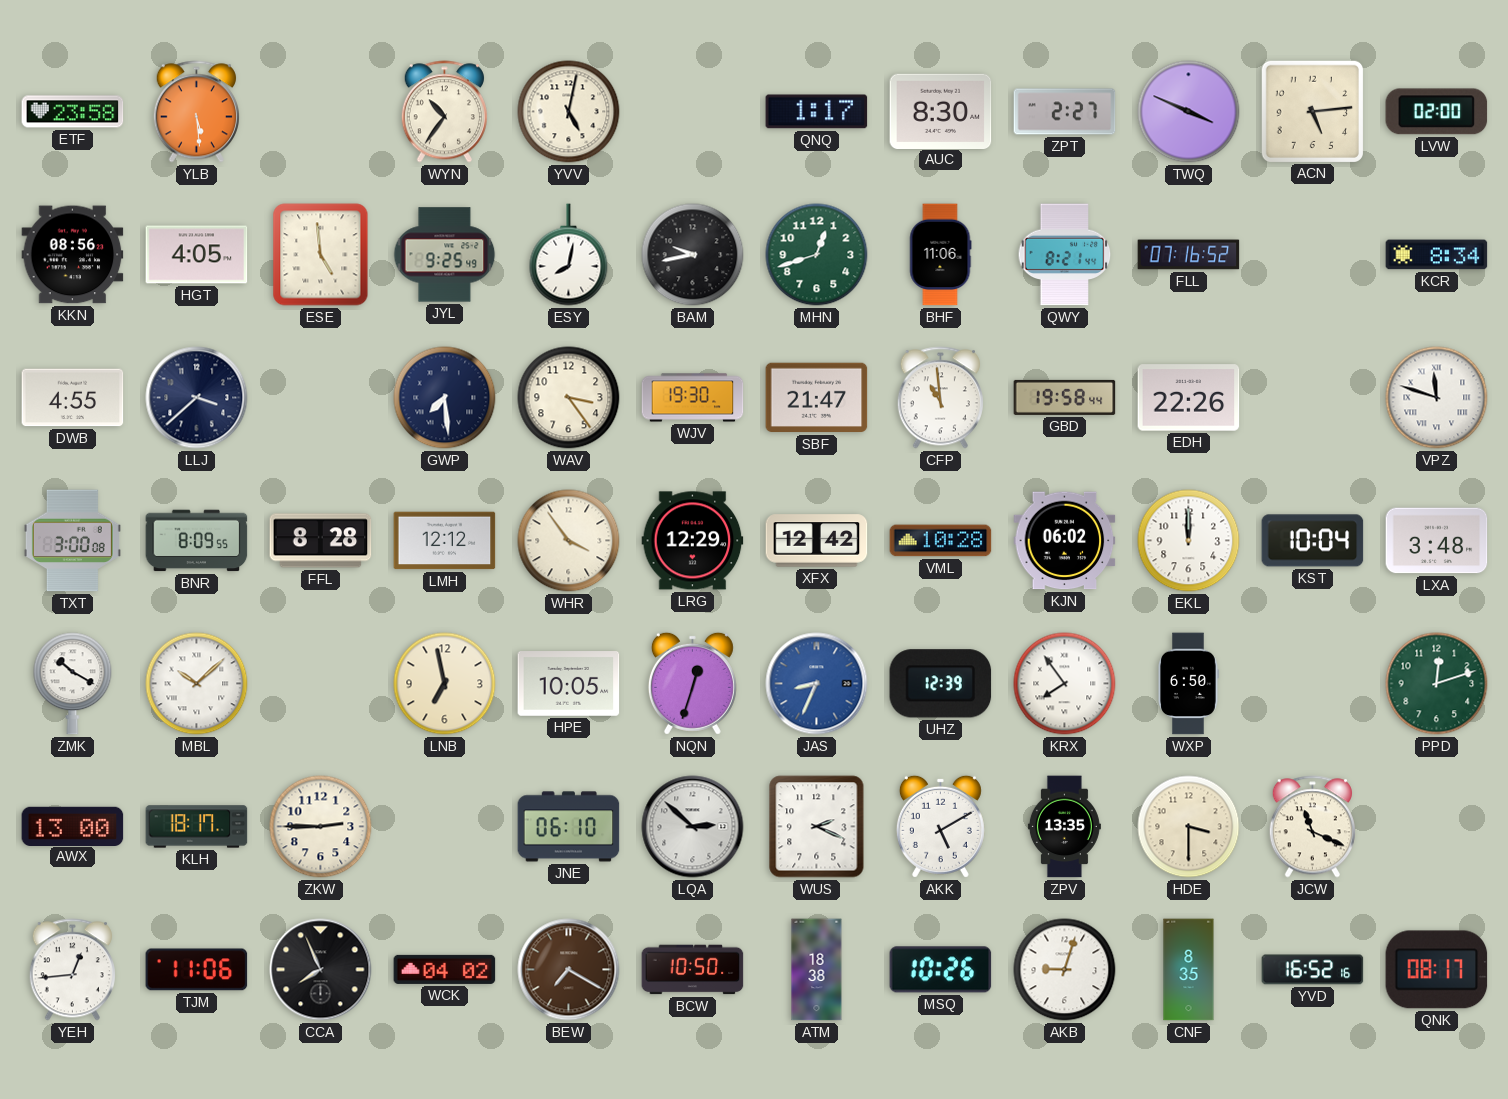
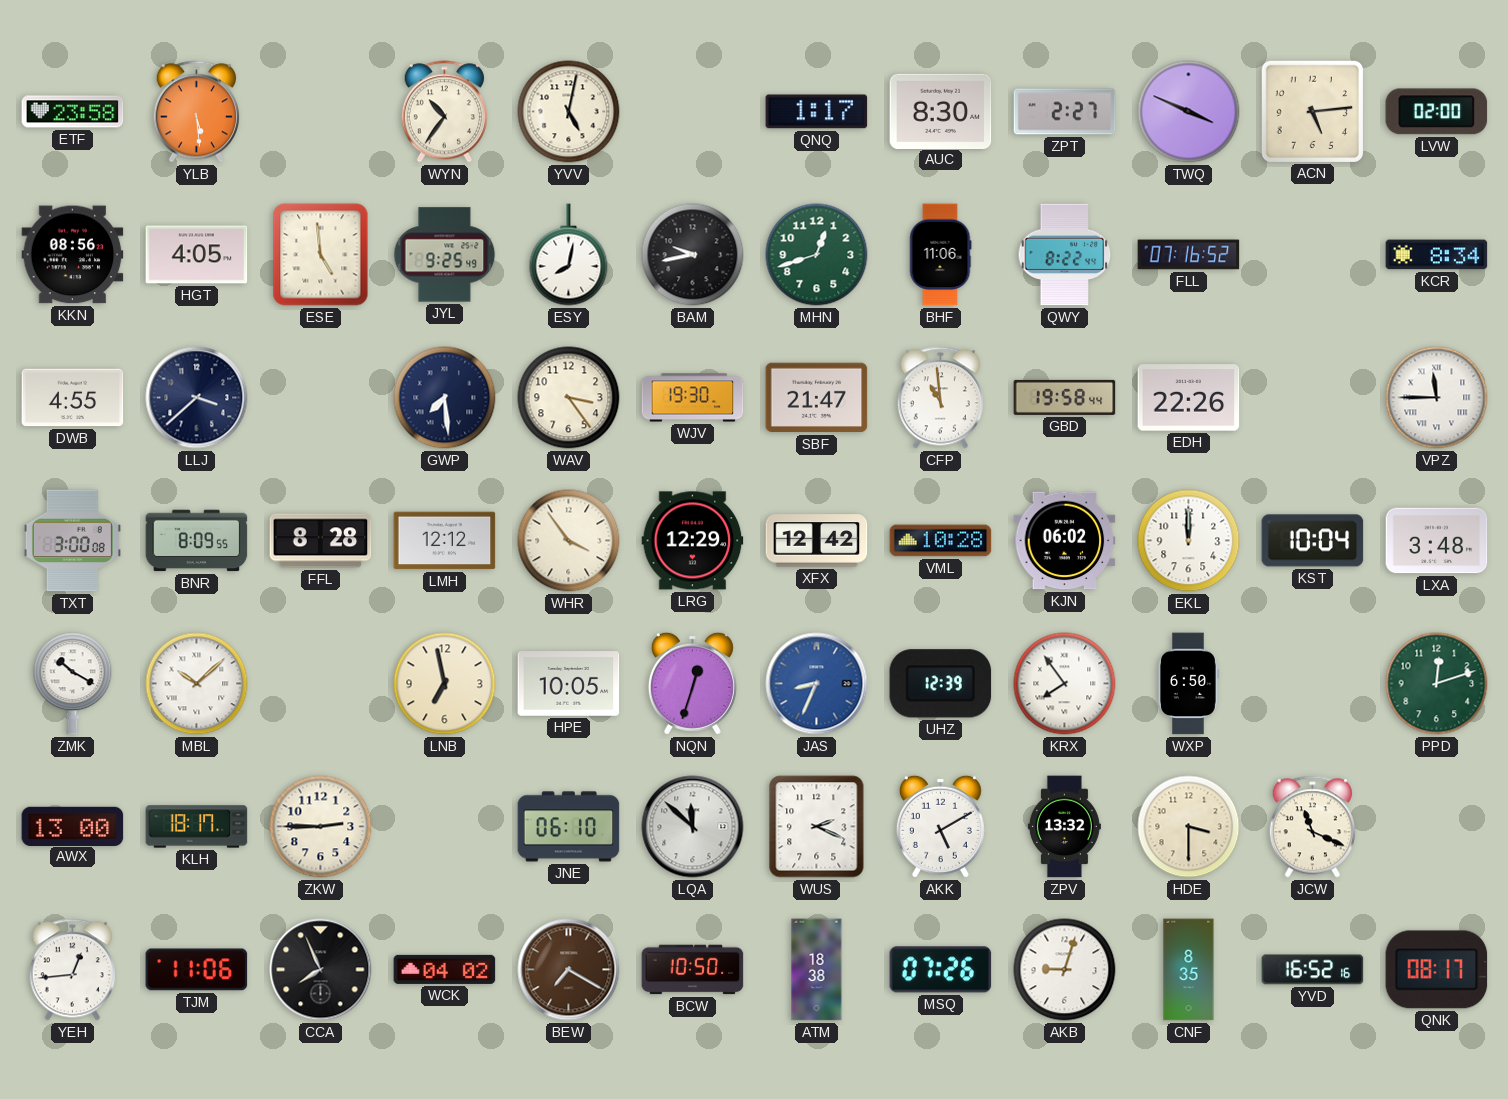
QWY: 8:21 -> 8:22
VPZ: 11:48 -> 11:45
LQA: 2:52 -> 11:52
ZPV: 13:35 -> 13:32
MSQ: 10:26 -> 07:26
